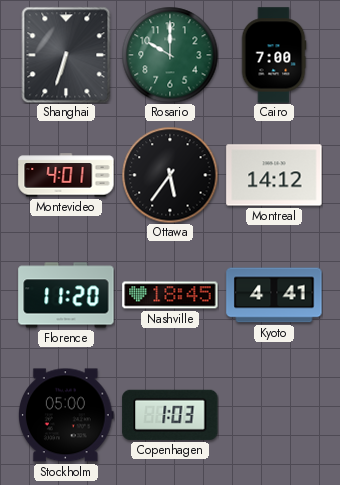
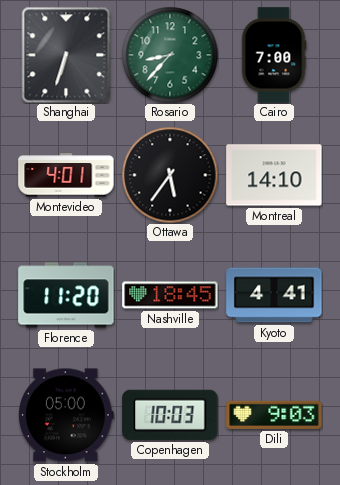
Rosario: 10:00 -> 8:37
Montreal: 14:12 -> 14:10
Copenhagen: 1:03 -> 10:03
Dili: none -> 9:03
